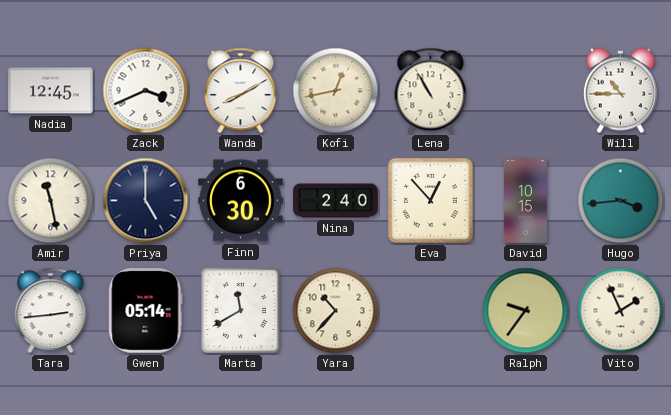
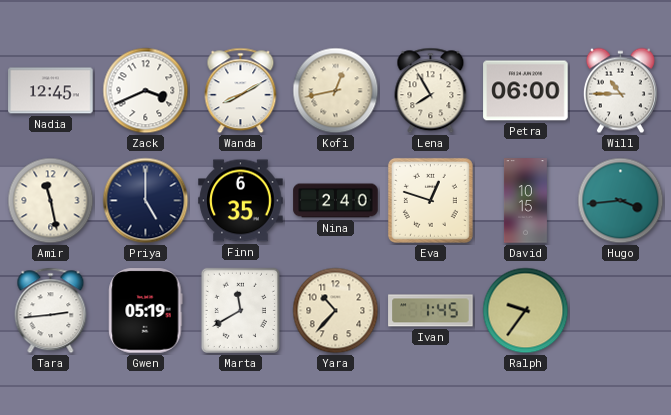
Lena: 10:55 -> 7:55
Petra: none -> 06:00
Finn: 6:30 -> 6:35
Eva: 12:53 -> 12:48
Gwen: 05:14 -> 05:19
Ivan: none -> 1:45
Vito: 1:56 -> none
